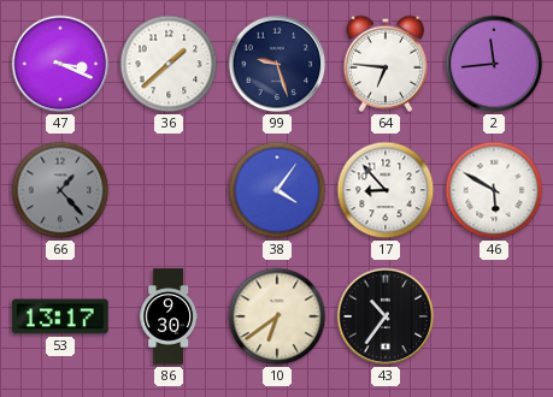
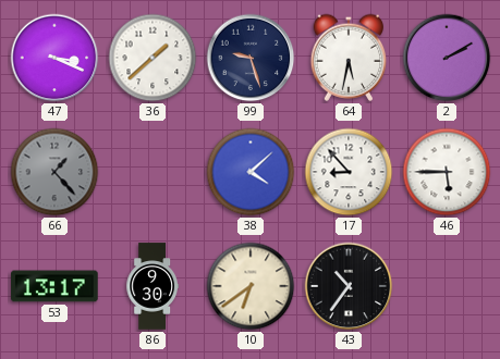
64: 6:46 -> 5:32
2: 11:44 -> 2:10
38: 4:06 -> 4:08
46: 5:50 -> 5:45
